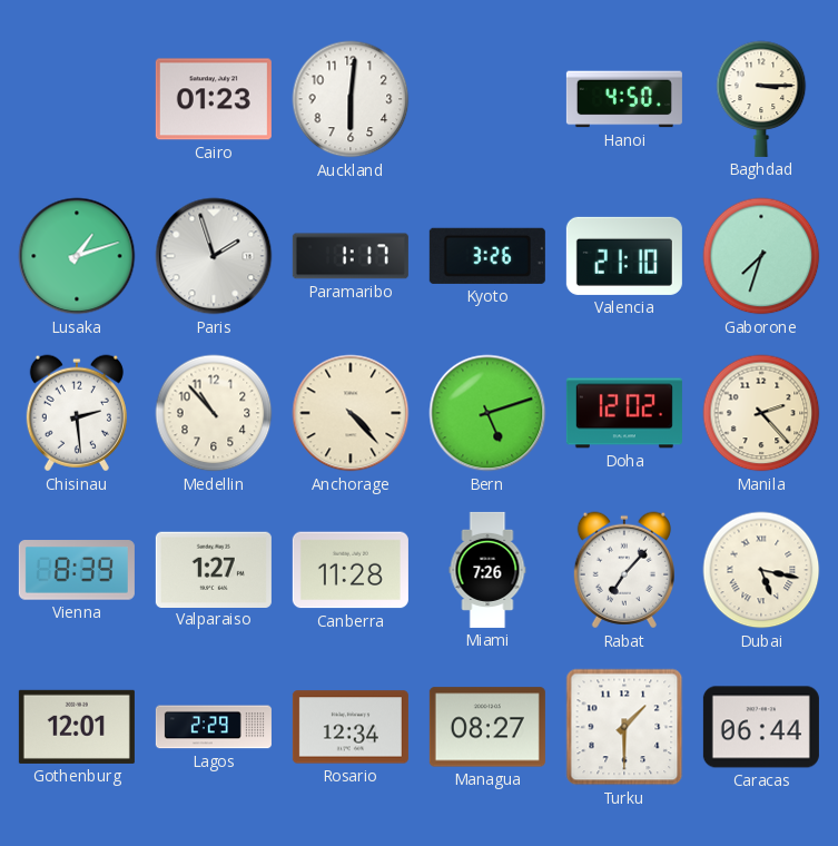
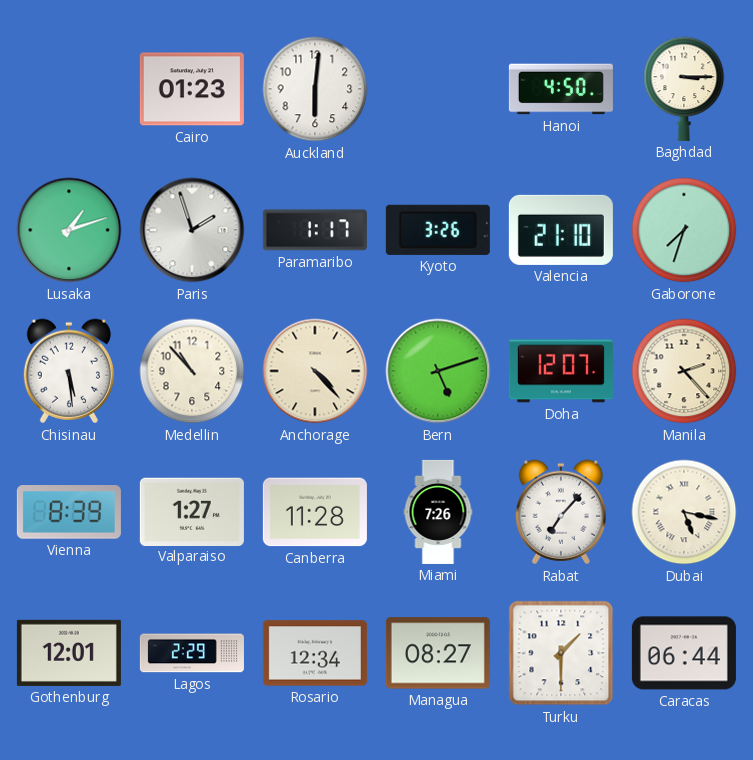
Chisinau: 2:29 -> 5:29
Doha: 12:02 -> 12:07
